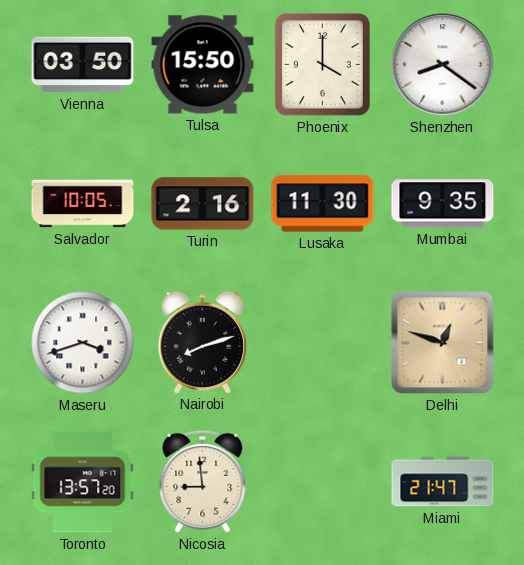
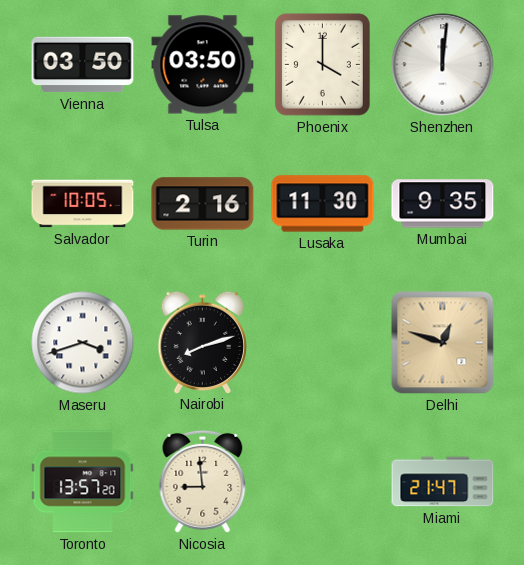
Tulsa: 15:50 -> 03:50
Shenzhen: 8:21 -> 12:01
